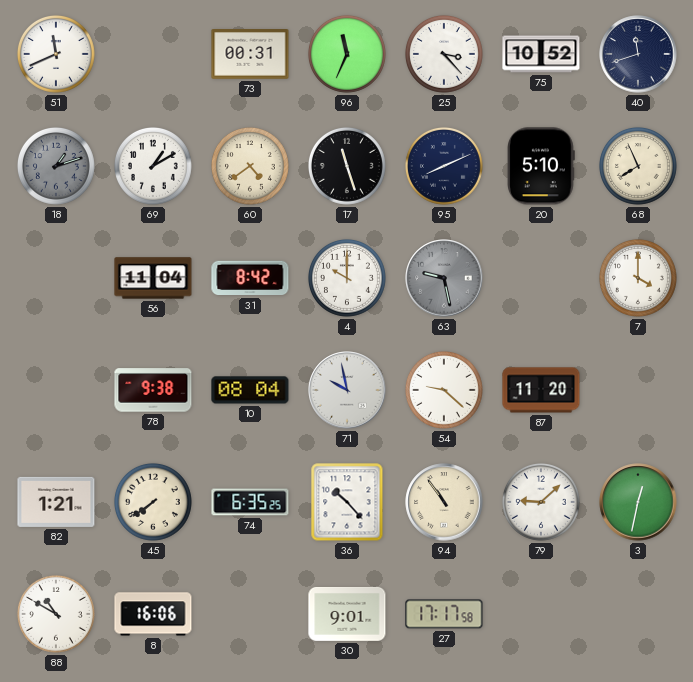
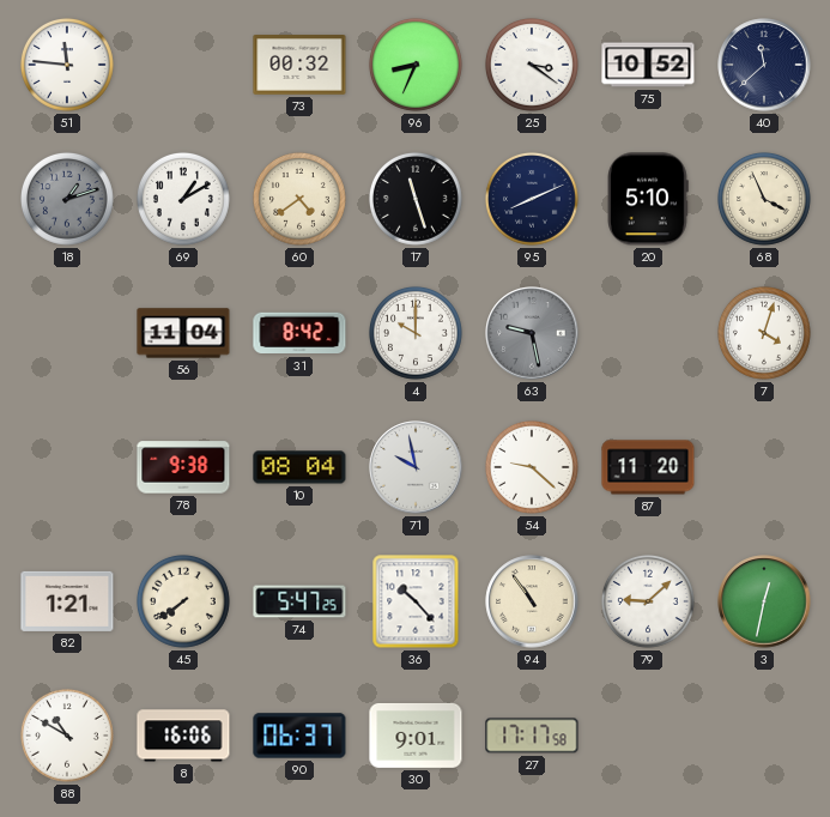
51: 11:41 -> 11:46
73: 00:31 -> 00:32
96: 11:34 -> 8:34
25: 3:23 -> 3:21
40: 11:42 -> 11:38
68: 7:56 -> 3:56
7: 4:00 -> 4:03
74: 6:35 -> 5:47
90: none -> 06:37
